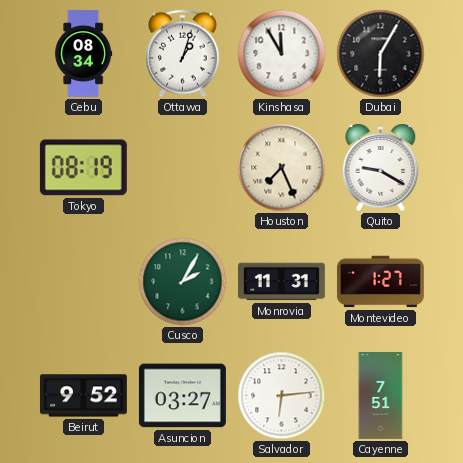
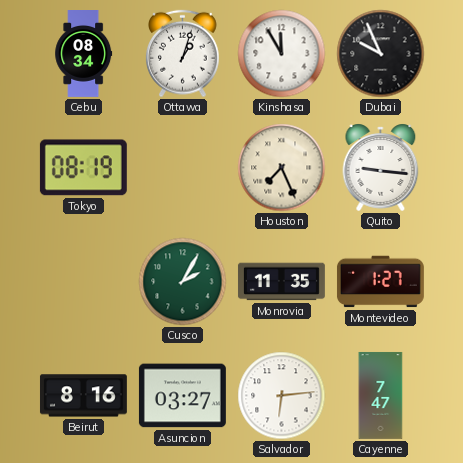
Dubai: 6:05 -> 9:56
Quito: 9:20 -> 9:16
Monrovia: 11:31 -> 11:35
Beirut: 9:52 -> 8:16
Cayenne: 7:51 -> 7:47
